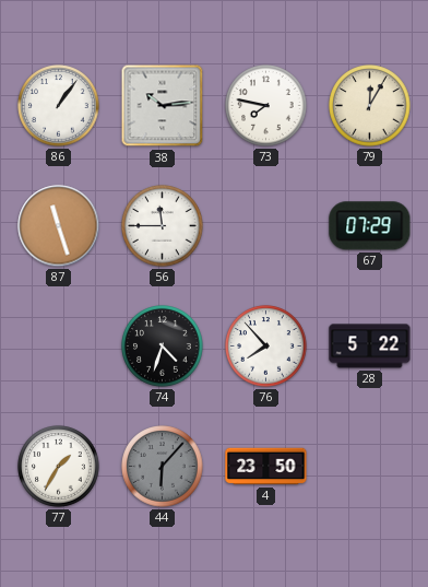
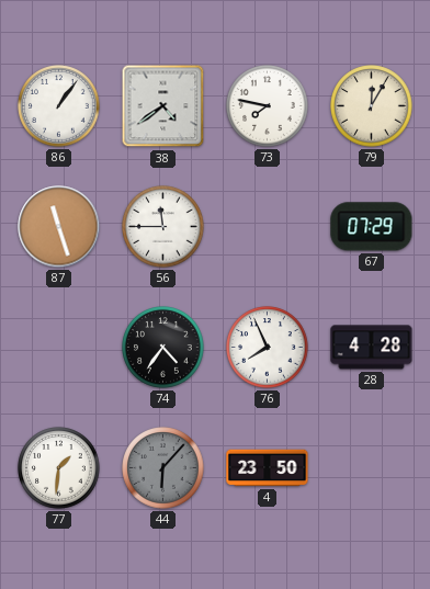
38: 10:14 -> 4:39
74: 4:33 -> 4:36
76: 7:53 -> 7:56
28: 5:22 -> 4:28
77: 1:35 -> 1:31
